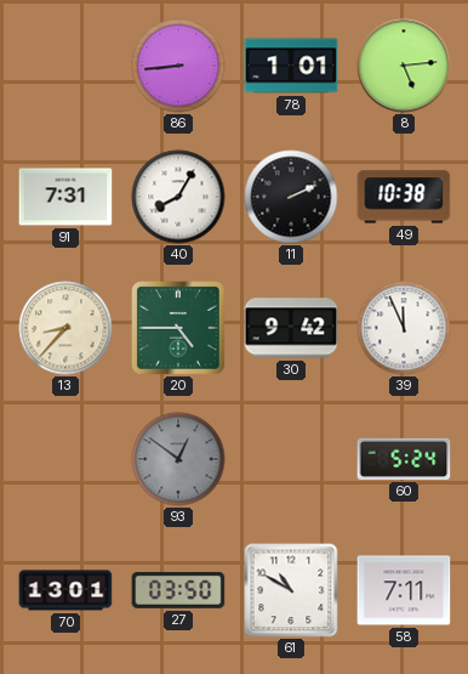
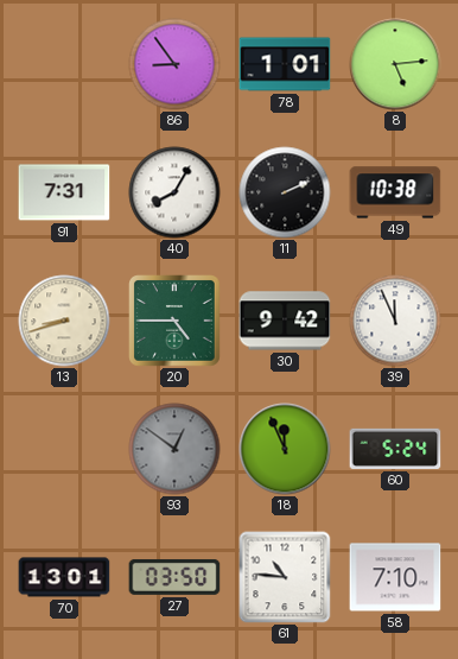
86: 8:44 -> 8:54
13: 8:37 -> 8:42
18: none -> 11:56
61: 10:50 -> 10:46
58: 7:11 -> 7:10
